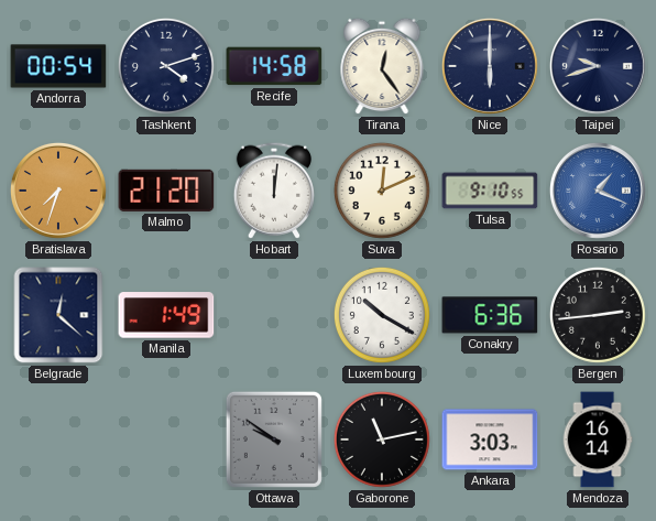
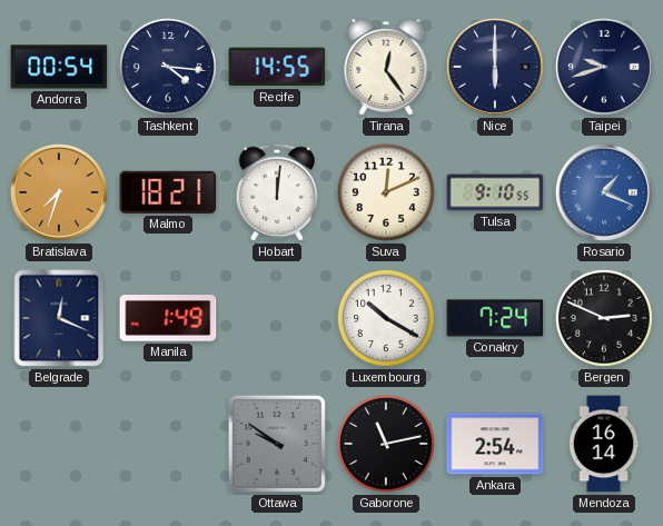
Tashkent: 4:12 -> 4:16
Recife: 14:58 -> 14:55
Malmo: 21:20 -> 18:21
Belgrade: 12:22 -> 12:19
Conakry: 6:36 -> 7:24
Bergen: 2:44 -> 2:49
Ankara: 3:03 -> 2:54
